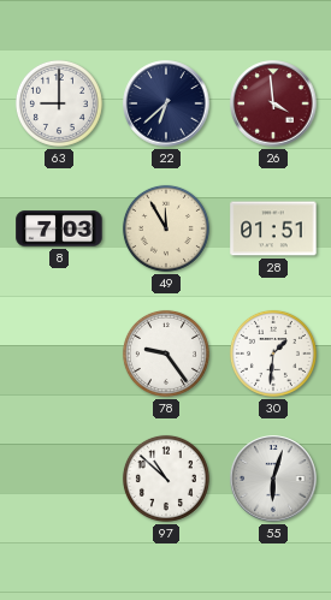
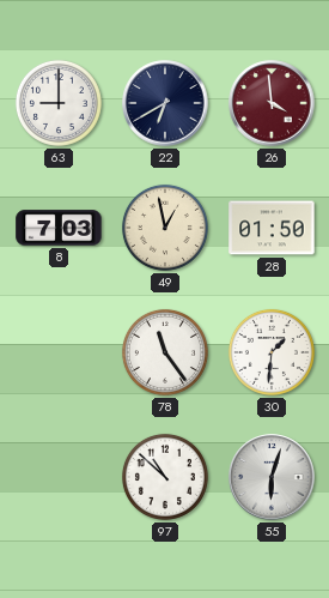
22: 6:38 -> 6:40
49: 11:55 -> 12:58
28: 01:51 -> 01:50
78: 9:24 -> 11:24
